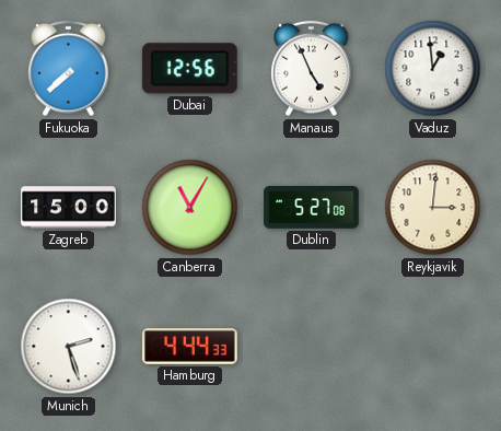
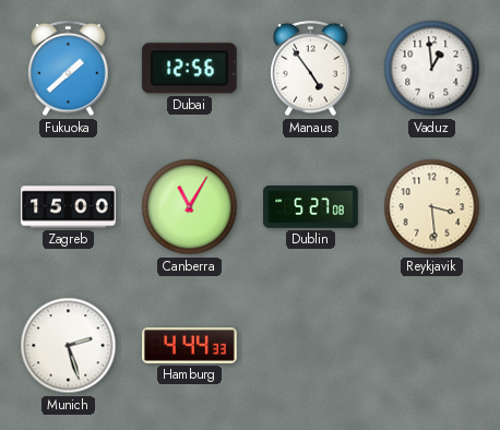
Fukuoka: 7:38 -> 1:38
Manaus: 4:56 -> 4:54
Reykjavik: 3:01 -> 3:29
